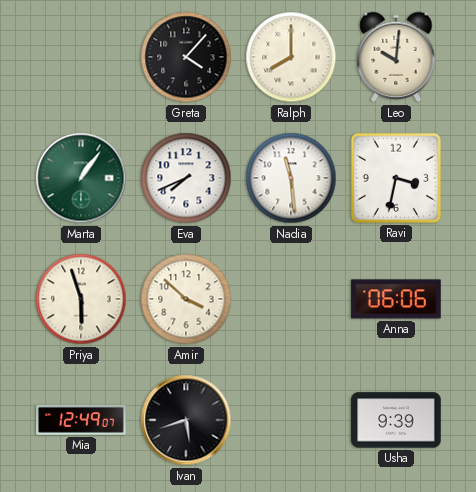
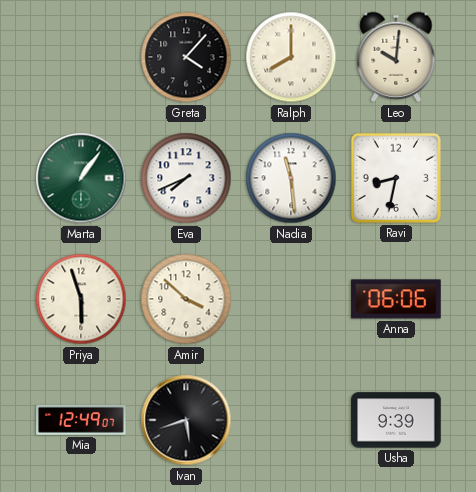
Ravi: 3:32 -> 8:32
